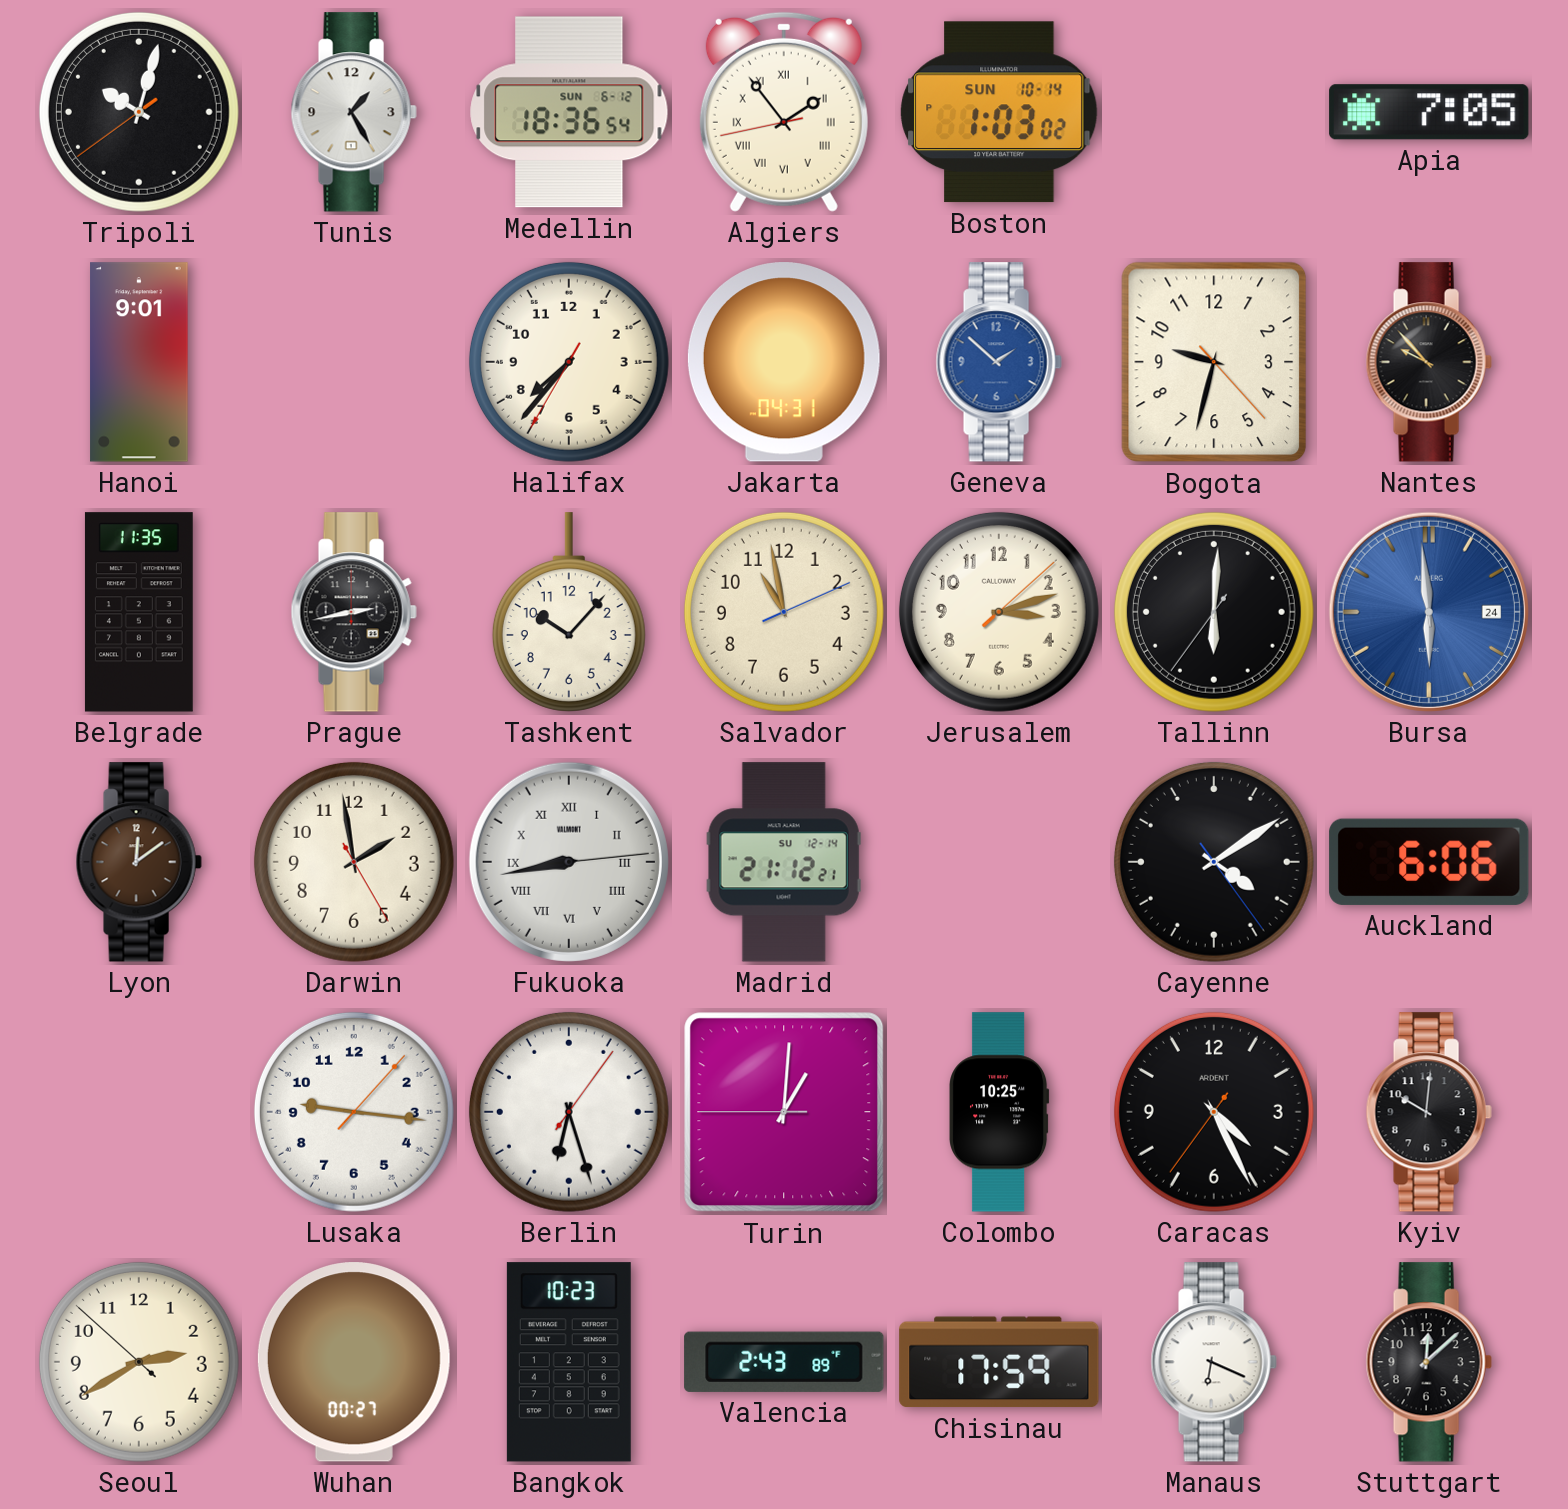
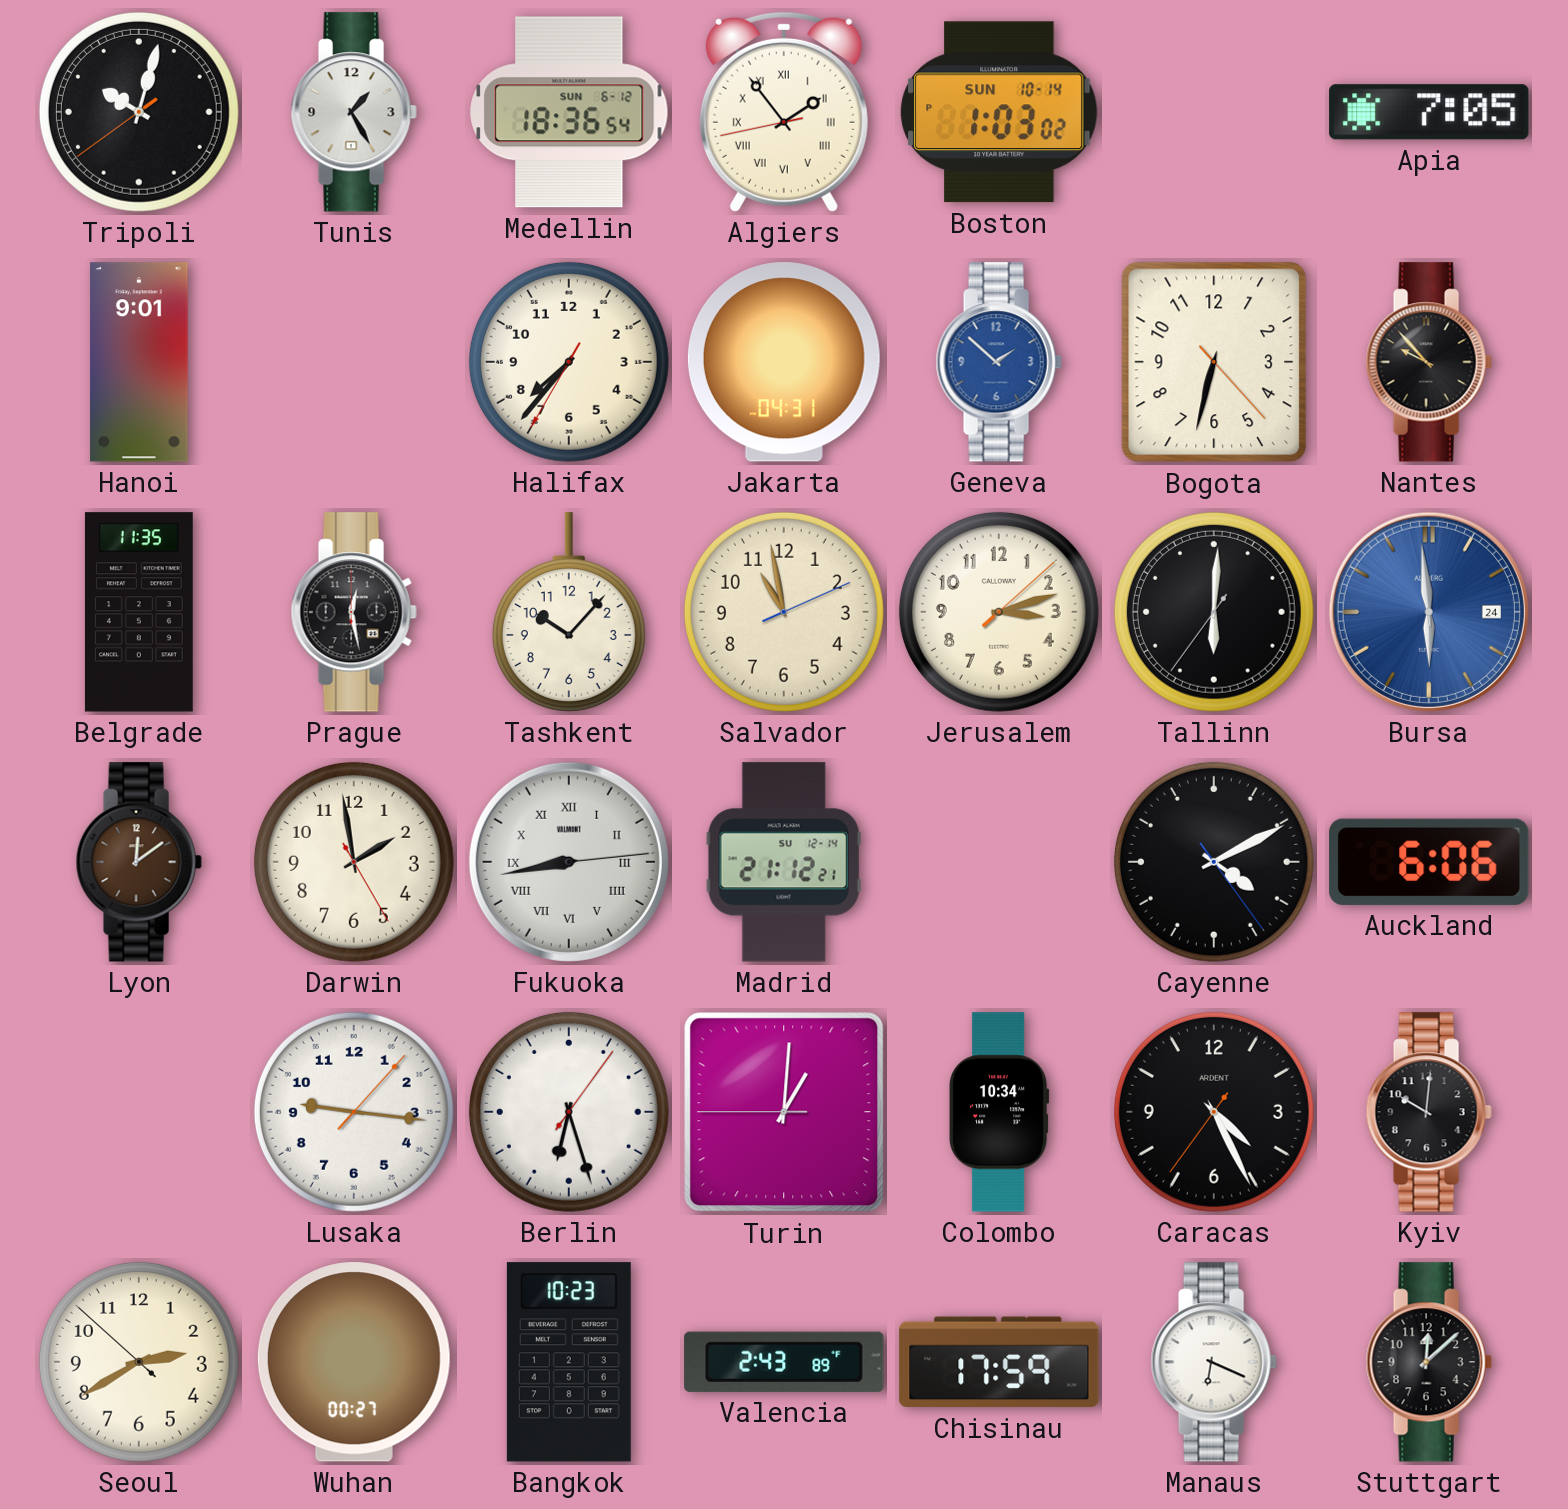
Bogota: 9:32 -> 6:32
Prague: 2:43 -> 12:28
Cayenne: 4:09 -> 4:10
Colombo: 10:25 -> 10:34
